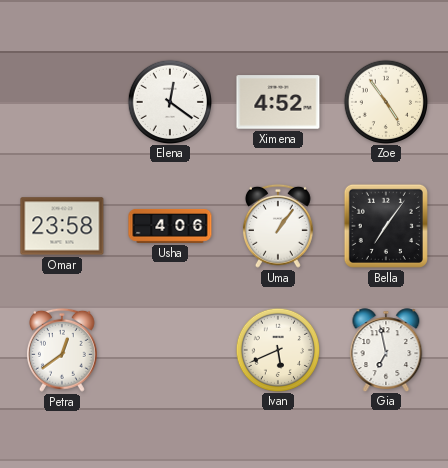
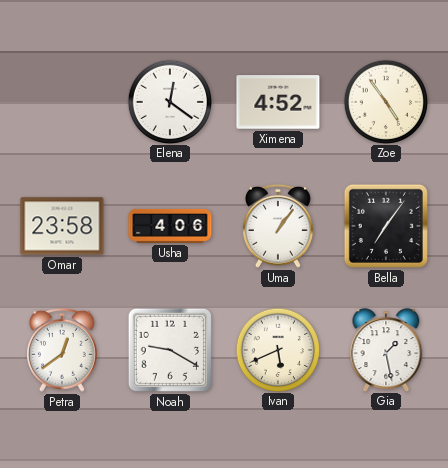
Noah: none -> 9:20
Gia: 6:58 -> 1:28
